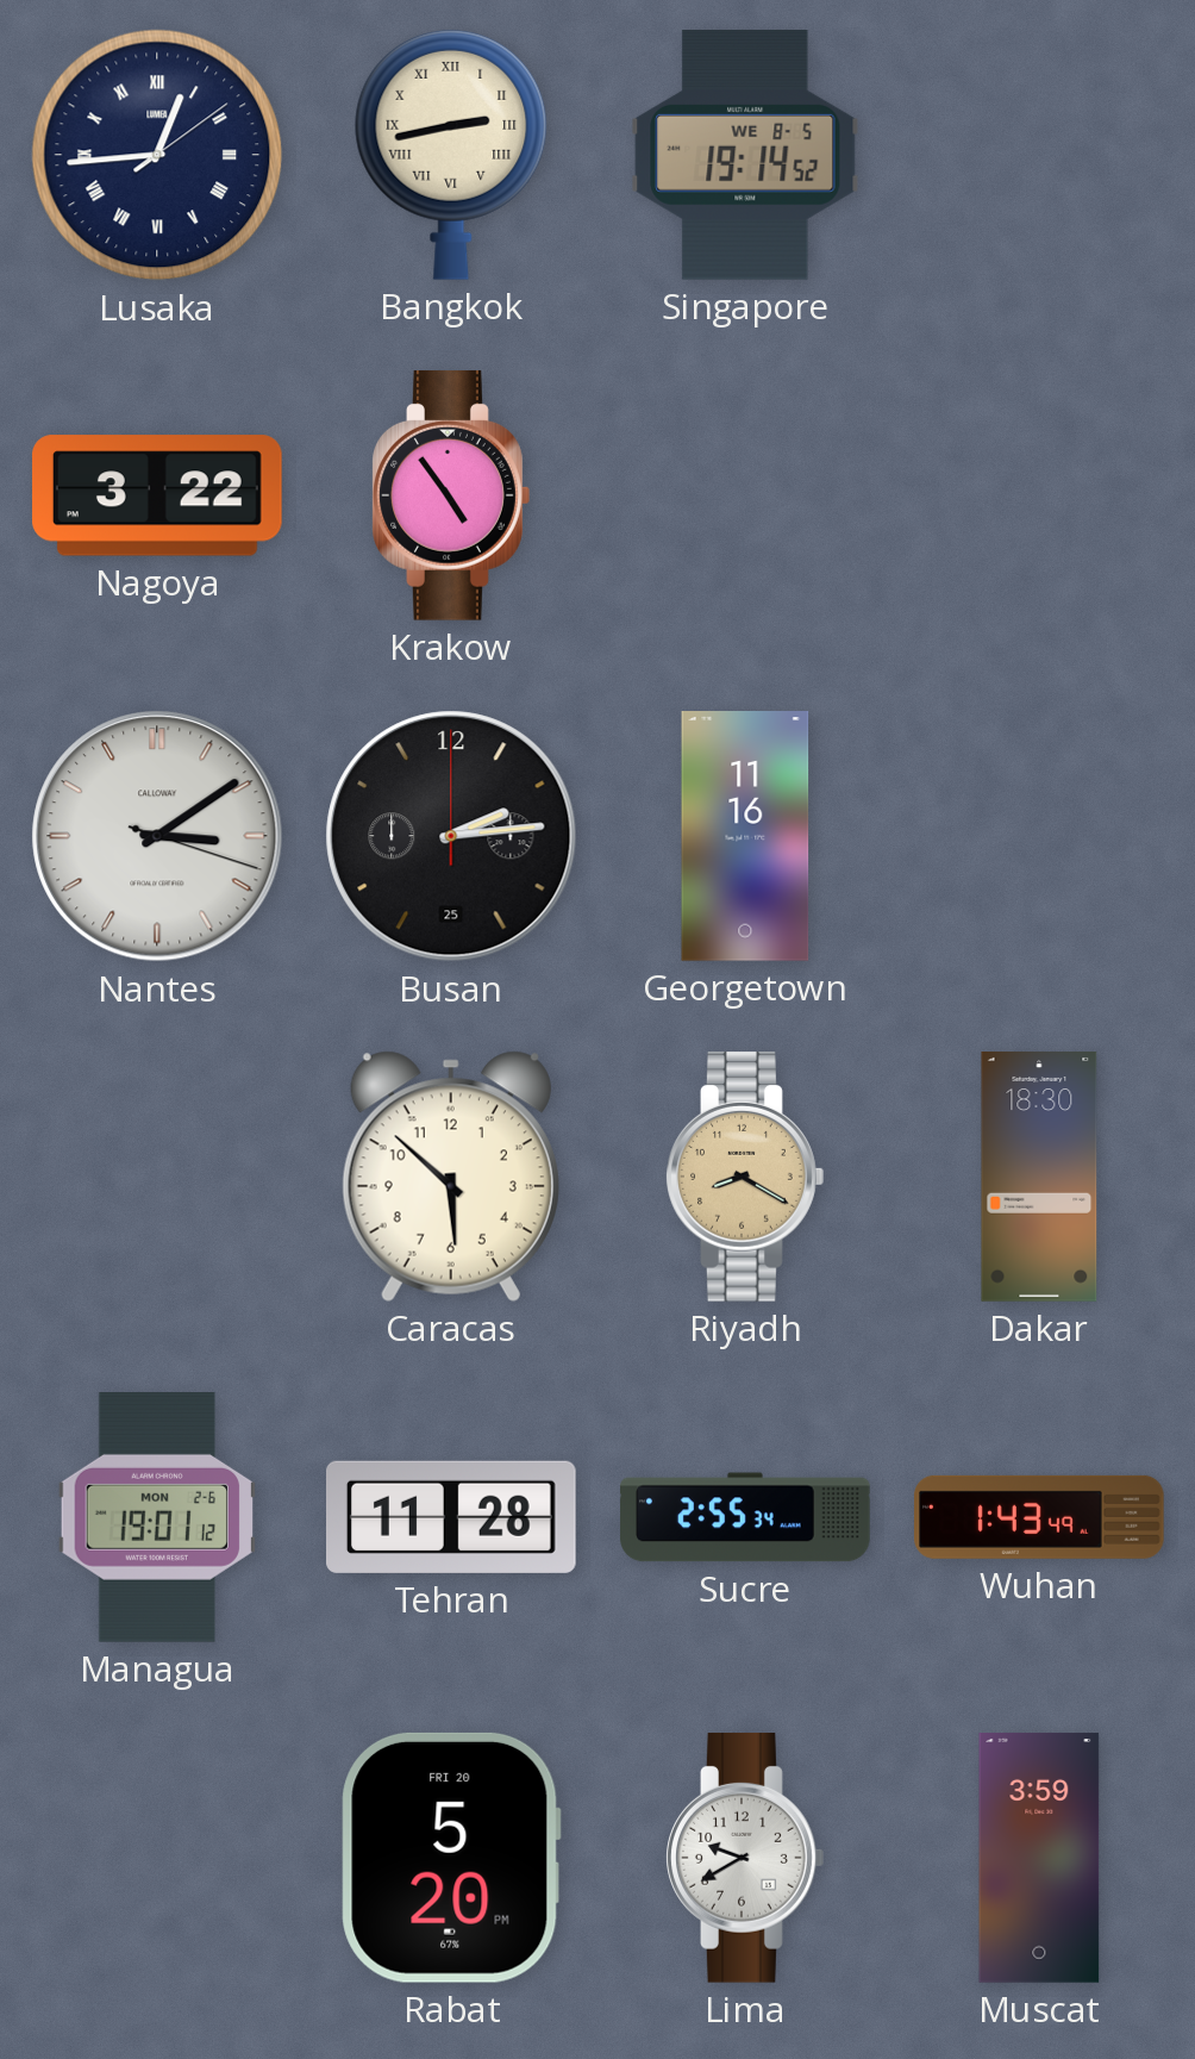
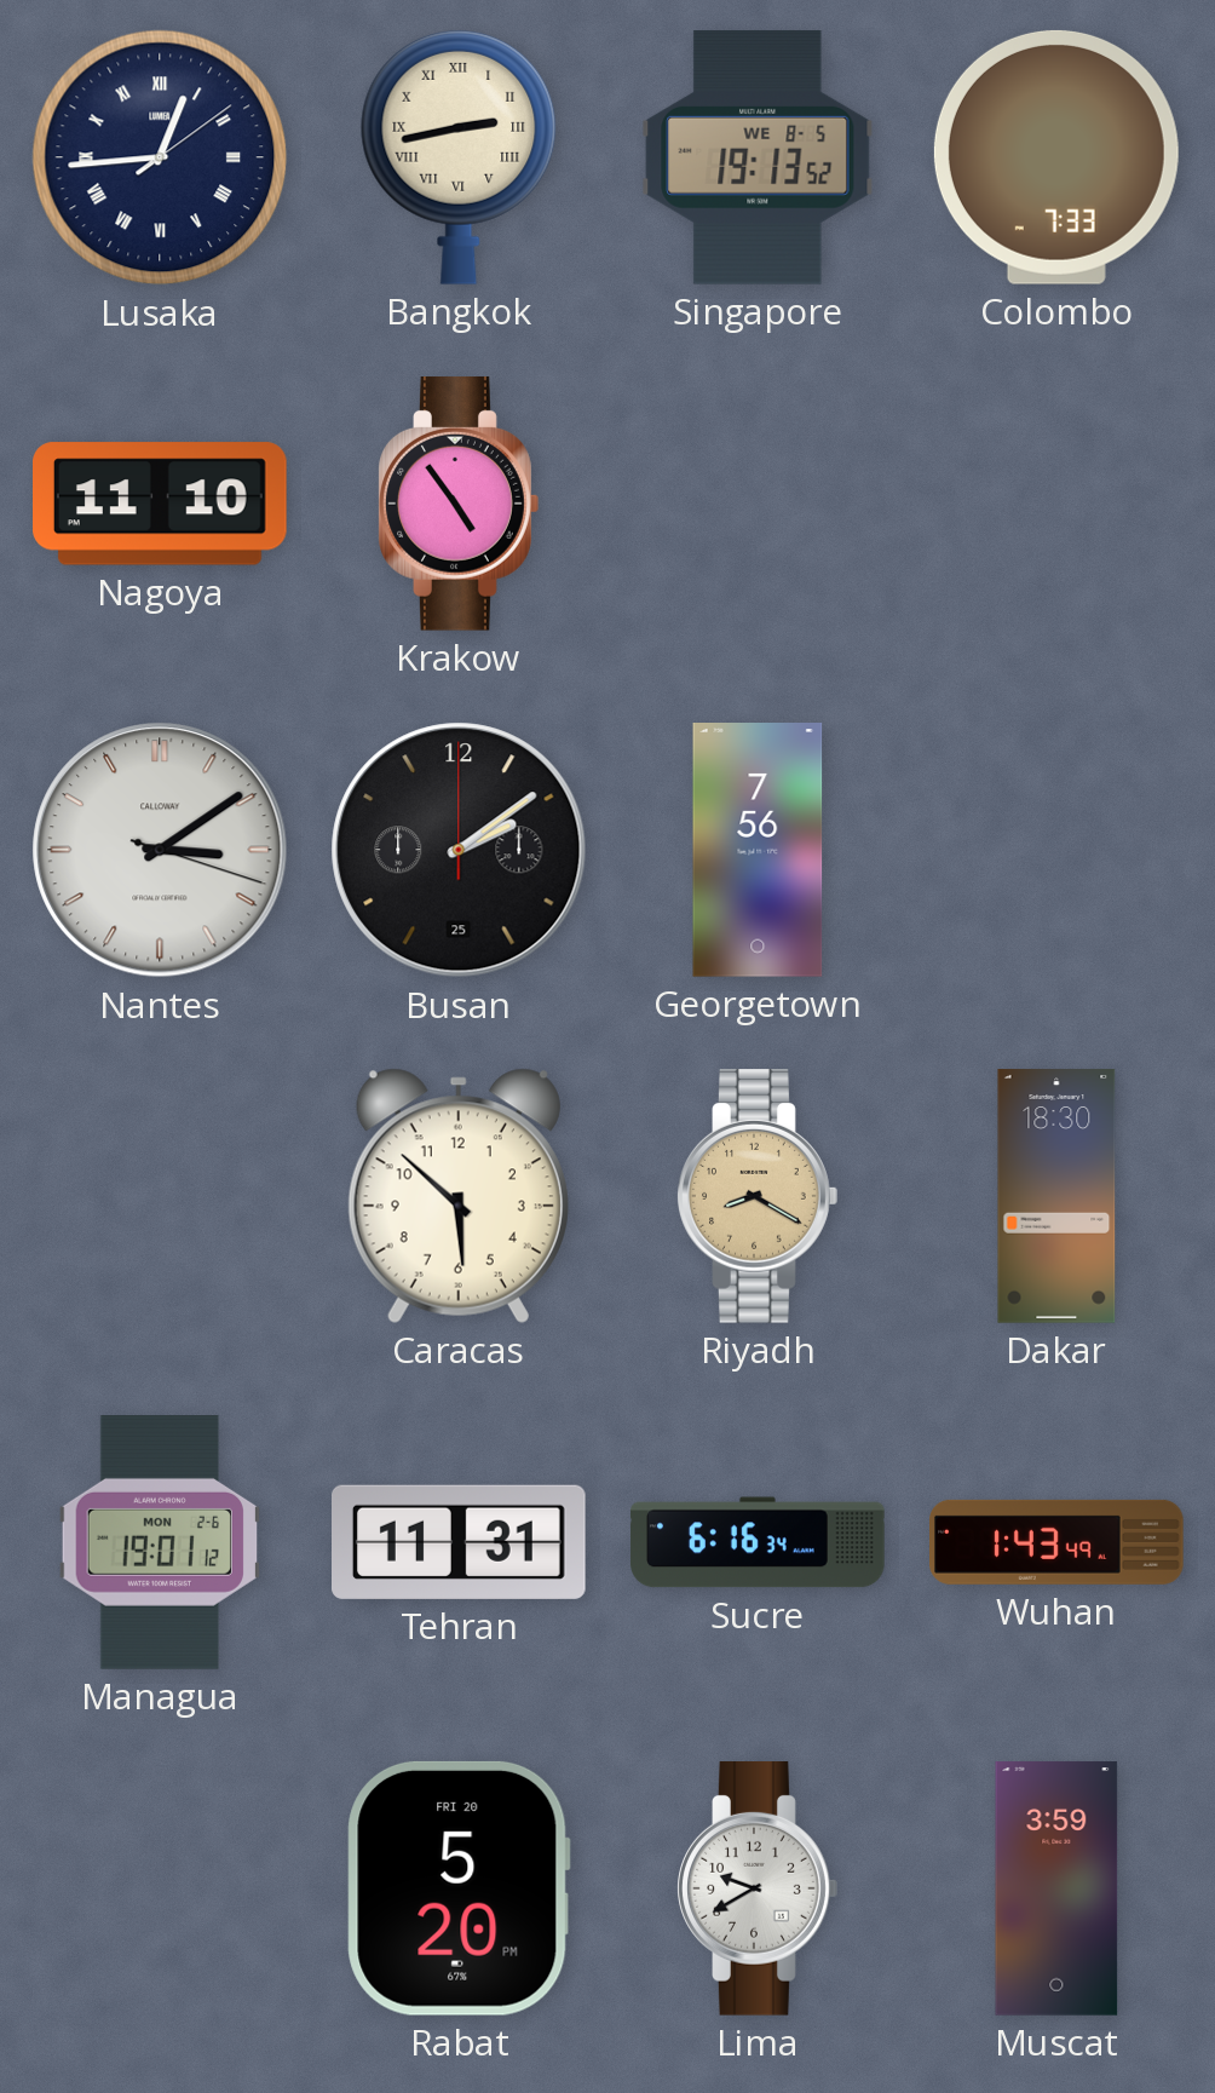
Singapore: 19:14 -> 19:13
Colombo: none -> 7:33
Nagoya: 3:22 -> 11:10
Busan: 2:14 -> 2:09
Georgetown: 11:16 -> 7:56
Tehran: 11:28 -> 11:31
Sucre: 2:55 -> 6:16
